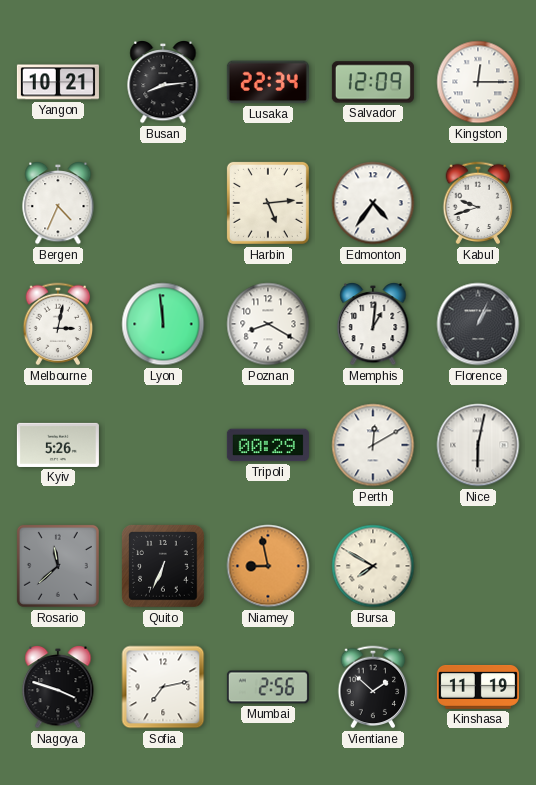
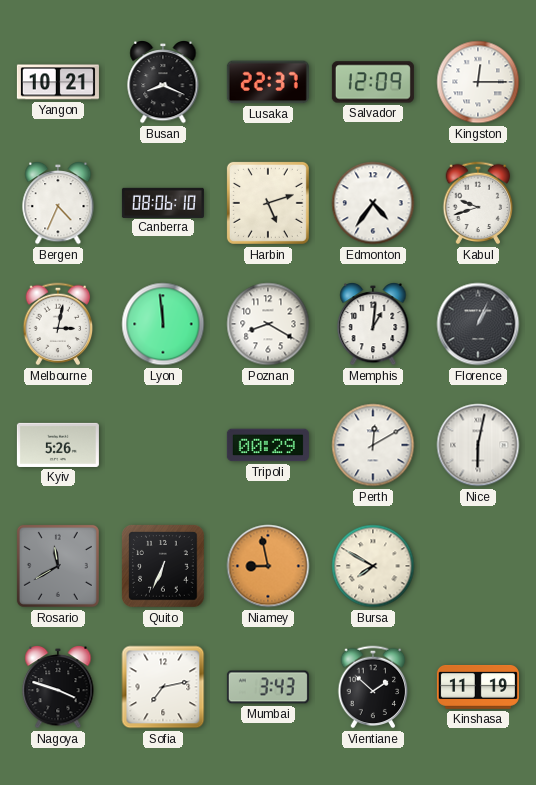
Busan: 8:14 -> 8:19
Lusaka: 22:34 -> 22:37
Canberra: none -> 08:06
Harbin: 5:14 -> 5:12
Rosario: 11:38 -> 11:40
Mumbai: 2:56 -> 3:43
